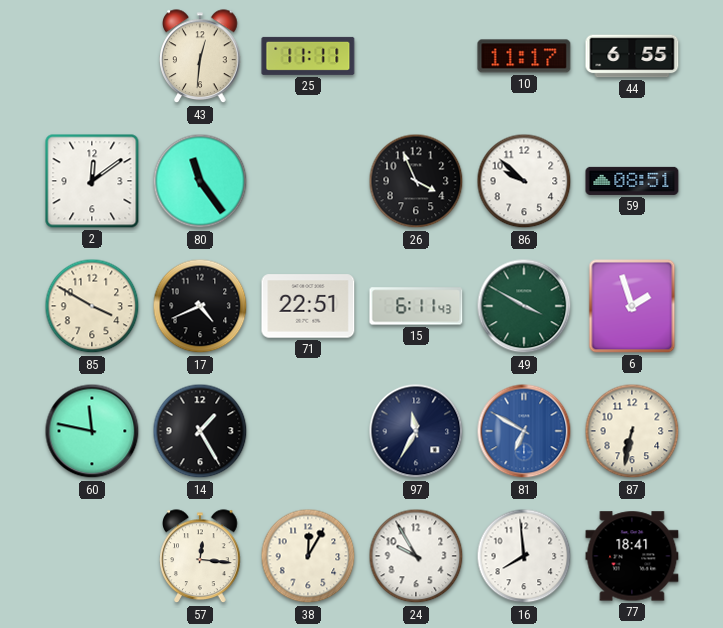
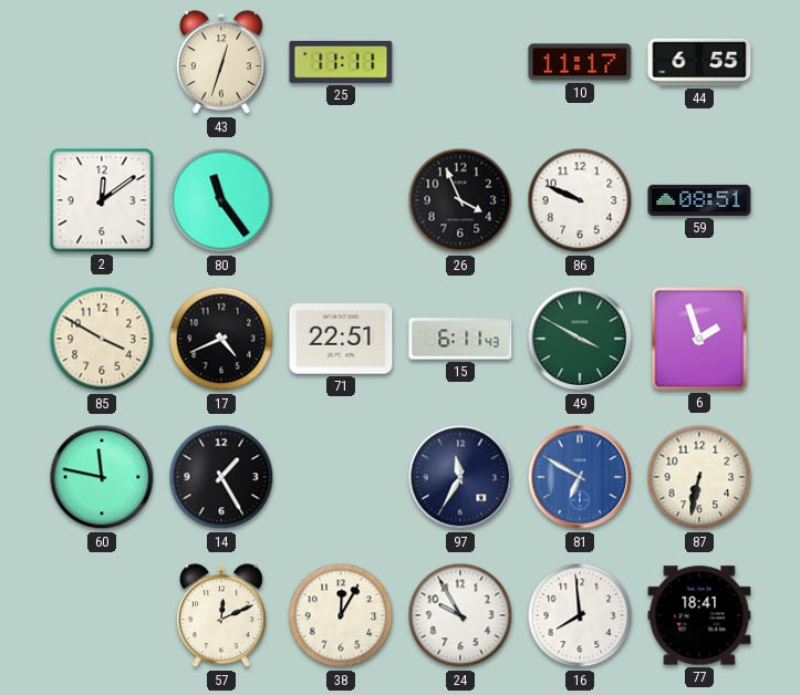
43: 12:31 -> 12:33
86: 9:52 -> 9:49
57: 12:16 -> 12:11
